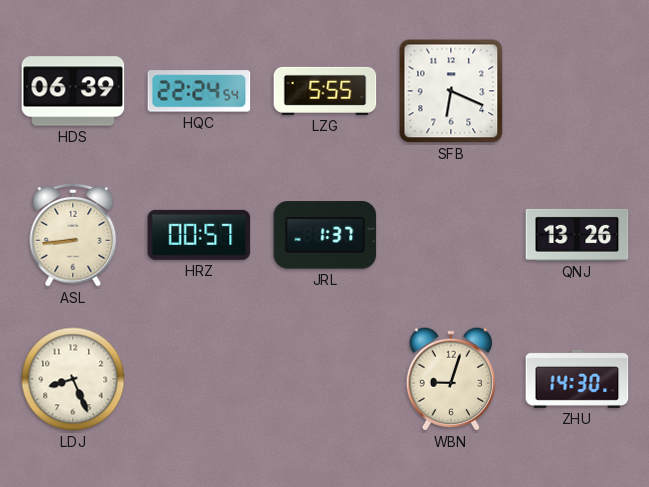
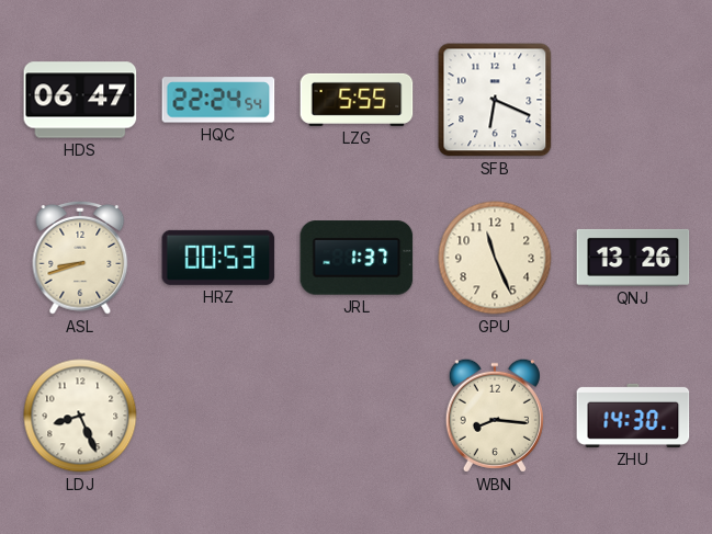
HDS: 06:39 -> 06:47
ASL: 8:44 -> 8:42
HRZ: 00:57 -> 00:53
GPU: none -> 11:26
WBN: 9:03 -> 8:16
